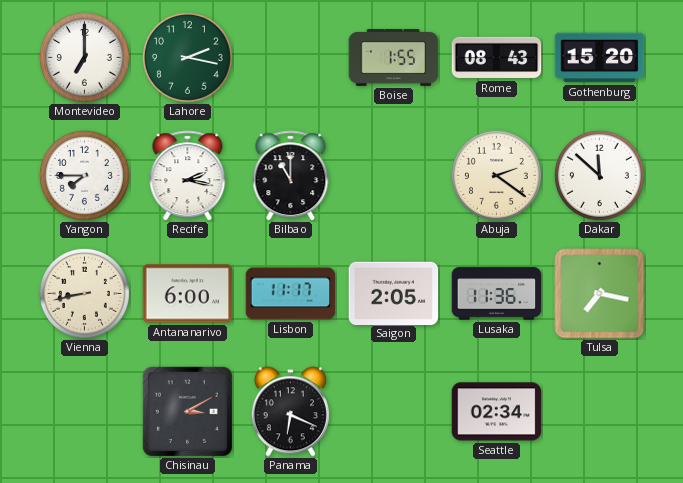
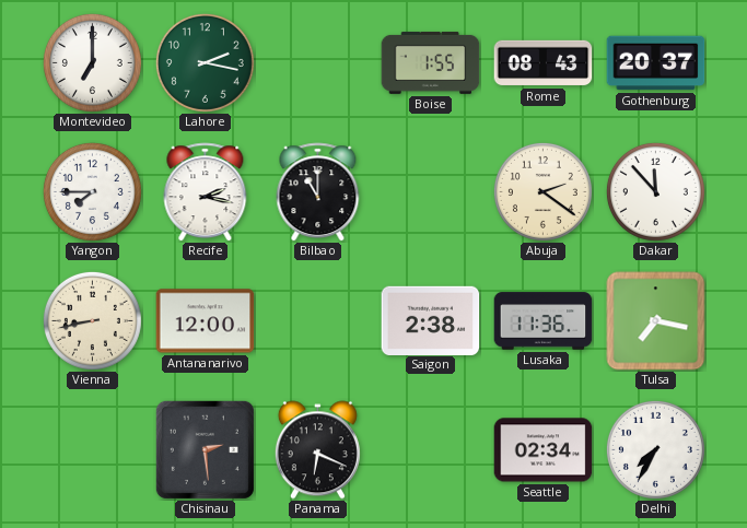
Gothenburg: 15:20 -> 20:37
Dakar: 11:52 -> 11:53
Antananarivo: 6:00 -> 12:00
Lisbon: 11:17 -> none
Saigon: 2:05 -> 2:38
Chisinau: 3:10 -> 2:29
Delhi: none -> 7:35
